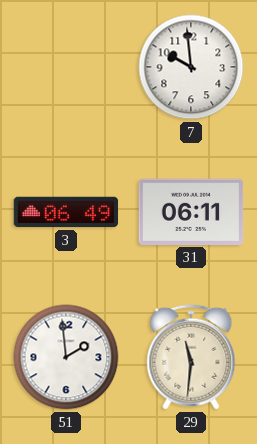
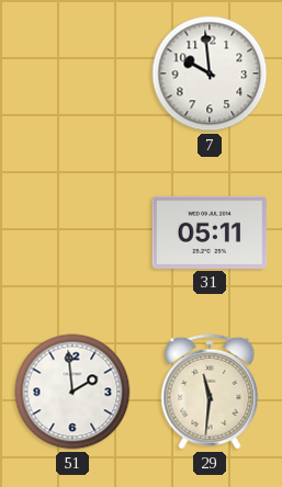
3: 06:49 -> none
31: 06:11 -> 05:11
